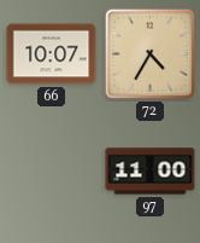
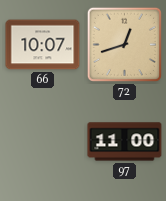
72: 4:35 -> 12:42
